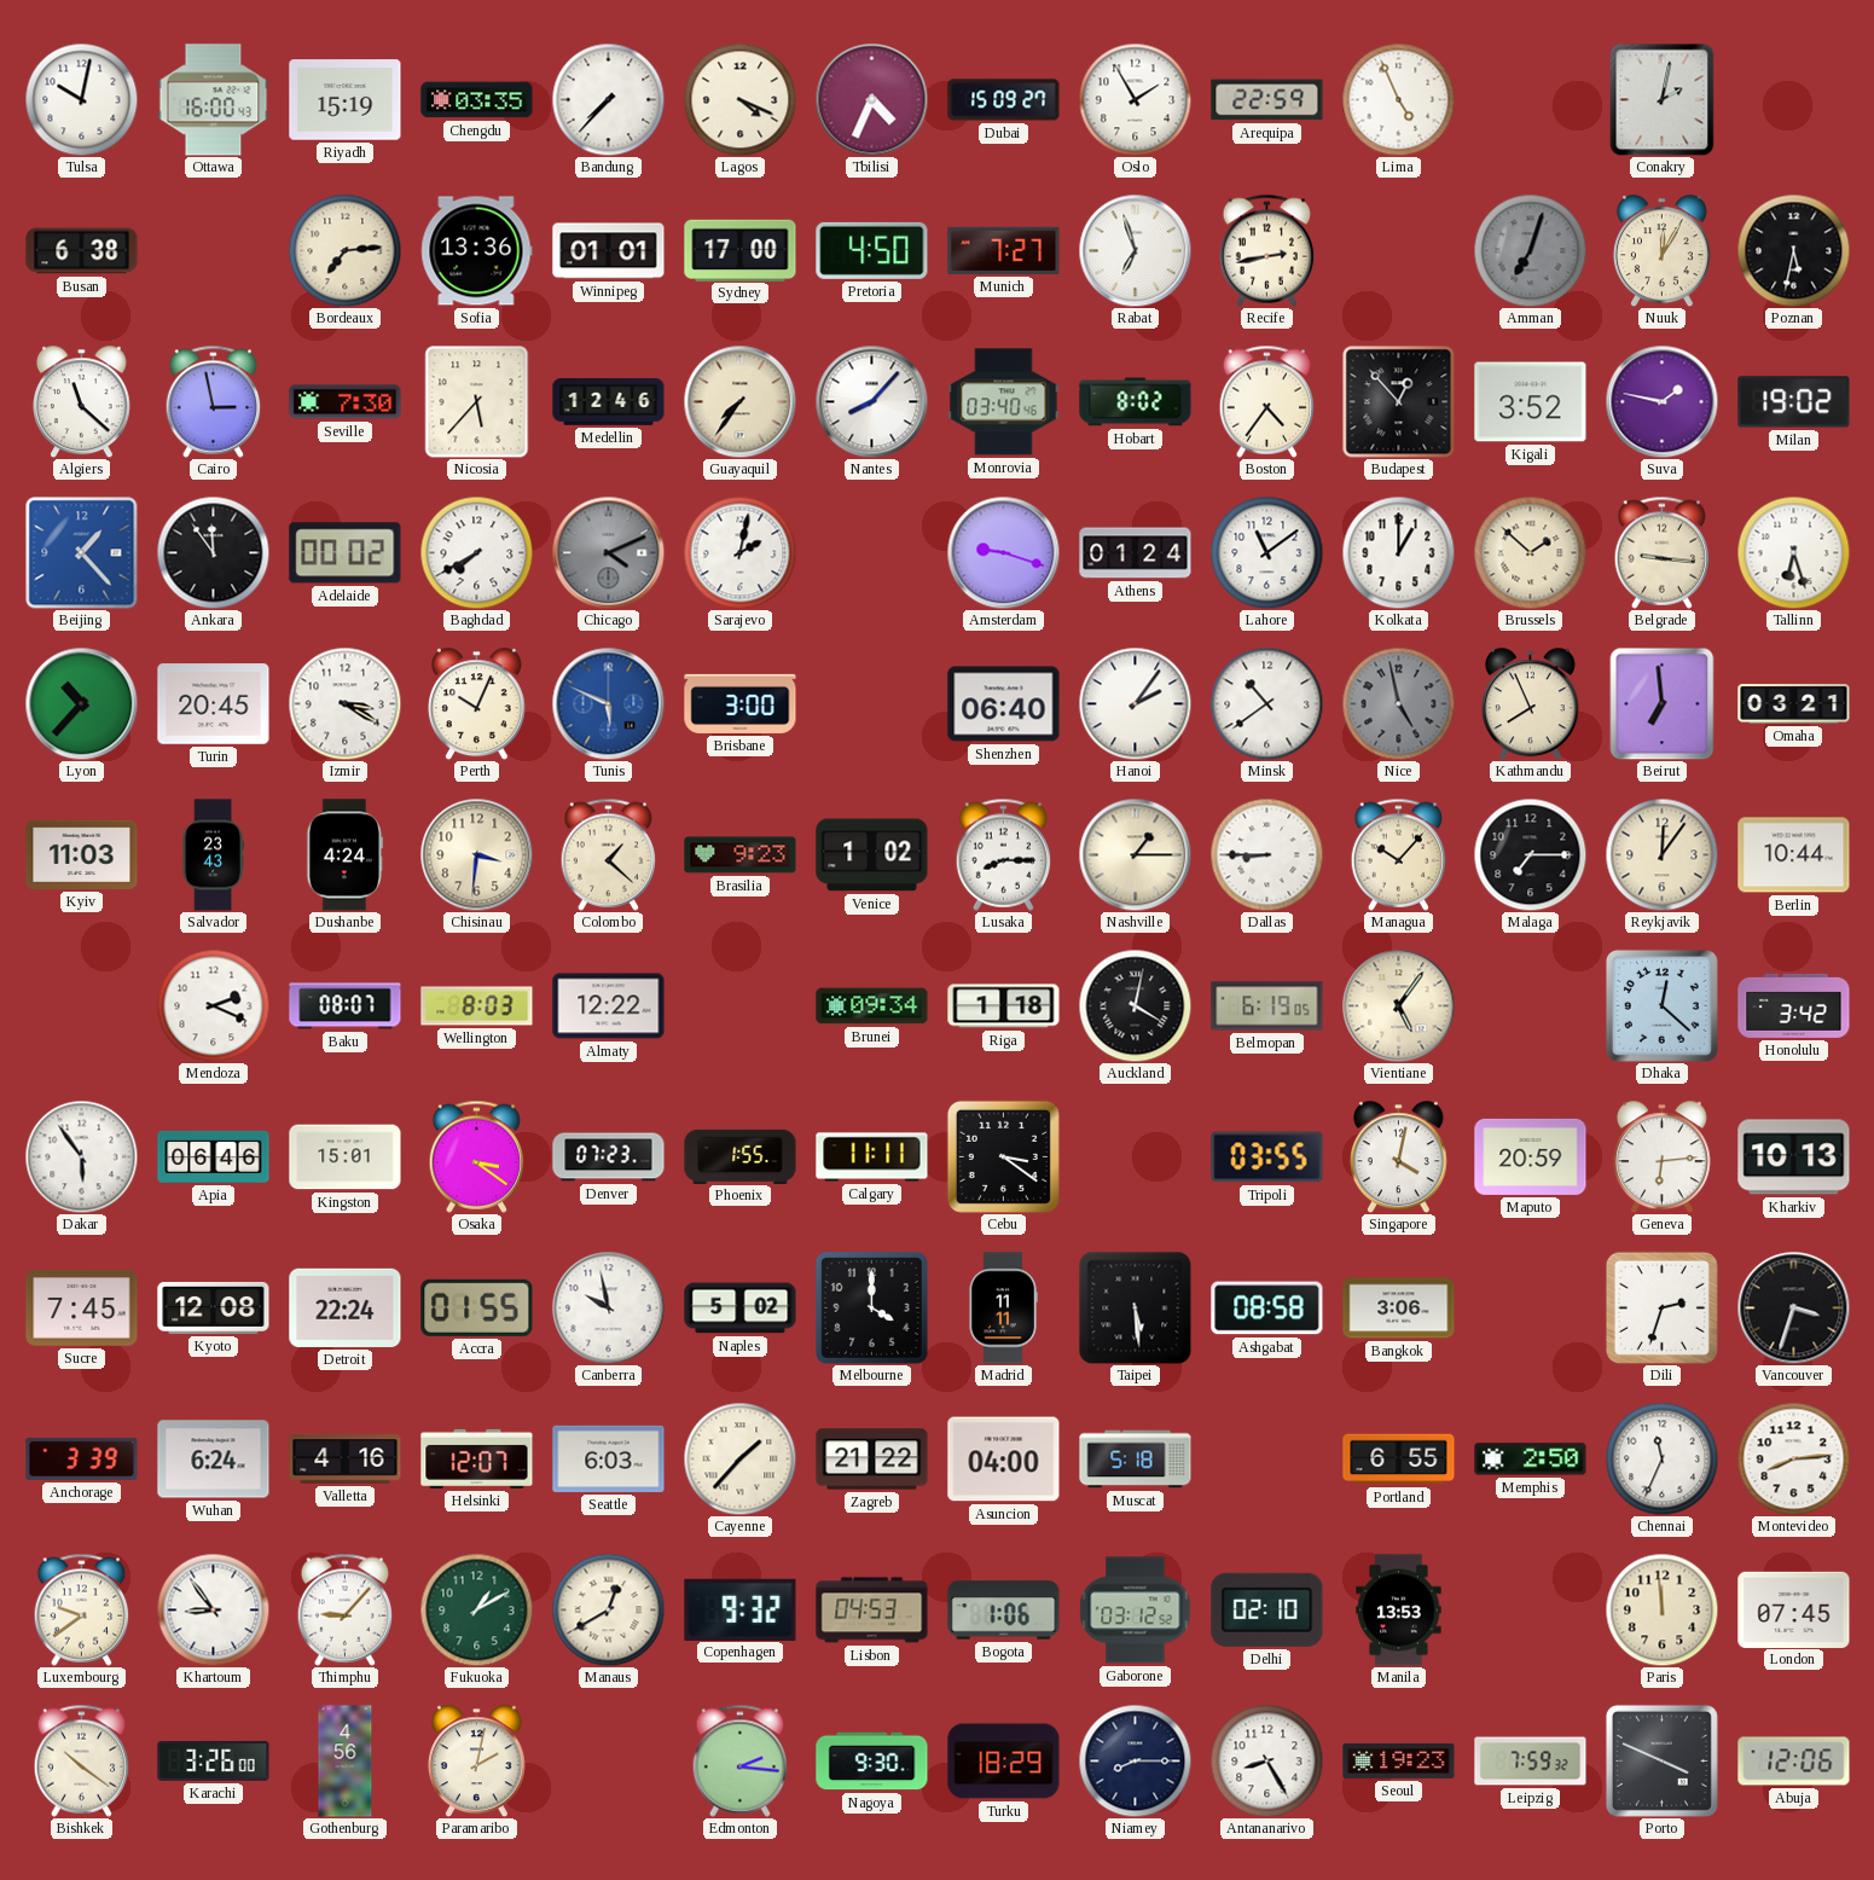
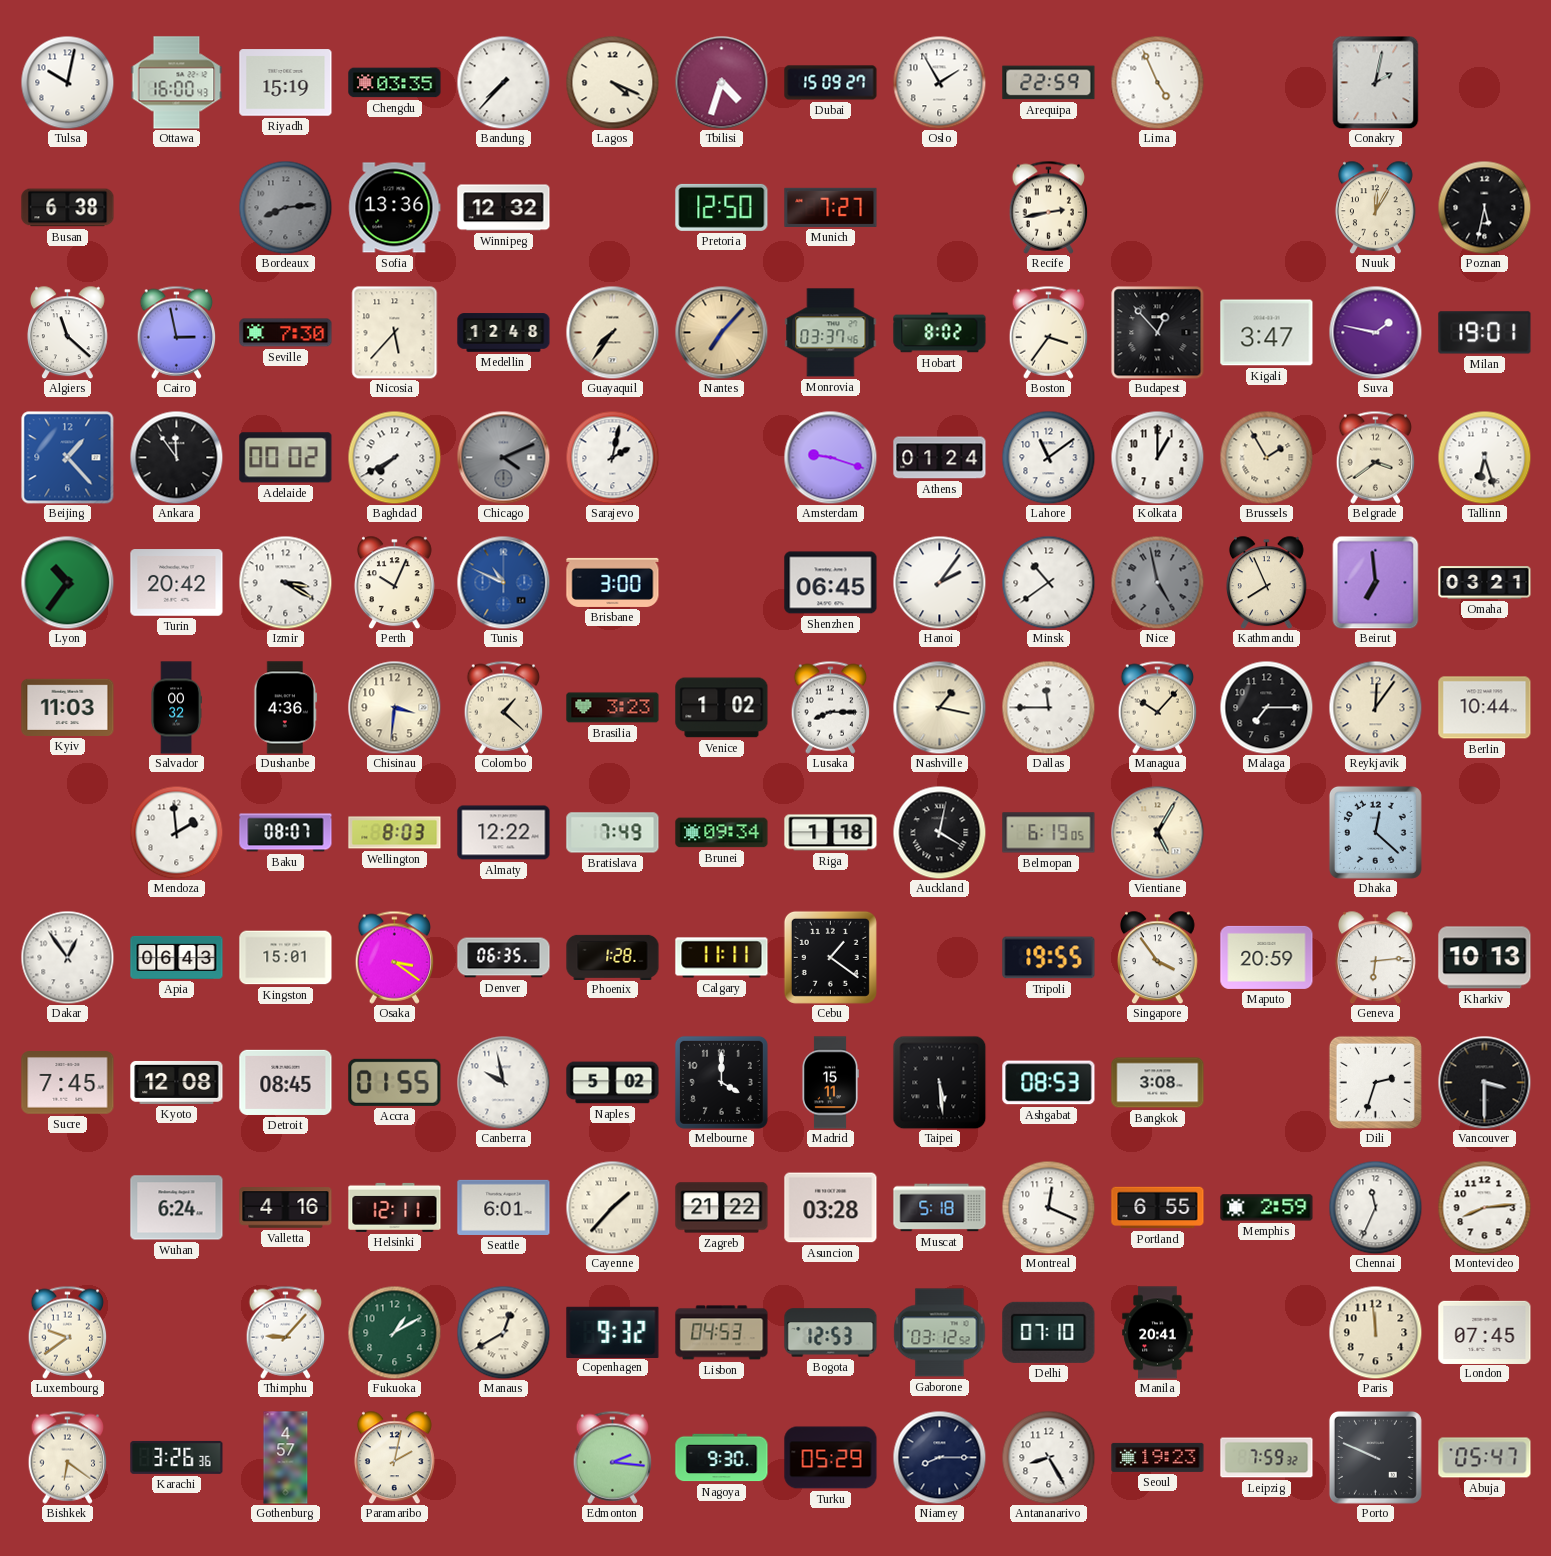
Tbilisi: 4:34 -> 4:33
Bordeaux: 7:14 -> 8:14
Bordeaux dial: cream -> grey
Winnipeg: 01:01 -> 12:32
Sydney: 17:00 -> none
Pretoria: 4:50 -> 12:50
Rabat: 6:57 -> none
Amman: 7:03 -> none
Medellin: 12:46 -> 12:48
Nantes: 8:07 -> 7:07
Nantes dial: white -> champagne
Monrovia: 03:40 -> 03:37
Boston: 4:36 -> 3:36
Kigali: 3:52 -> 3:47
Milan: 19:02 -> 19:01
Brussels: 1:52 -> 1:55
Belgrade: 9:16 -> 3:39
Lyon: 10:37 -> 10:36
Turin: 20:45 -> 20:42
Tunis: 5:49 -> 10:49
Shenzhen: 06:40 -> 06:45
Salvador: 23:43 -> 00:32
Dushanbe: 4:24 -> 4:36
Brasilia: 9:23 -> 3:23
Nashville: 1:15 -> 1:17
Dallas: 8:45 -> 11:45
Mendoza: 2:19 -> 1:59
Bratislava: none -> 7:49
Vientiane: 5:06 -> 5:05
Honolulu: 3:42 -> none
Dakar: 5:54 -> 12:54
Apia: 06:46 -> 06:43
Denver: 07:23 -> 06:35
Phoenix: 1:55 -> 1:28
Cebu: 3:21 -> 1:21
Tripoli: 03:55 -> 19:55
Singapore: 4:02 -> 3:54
Detroit: 22:24 -> 08:45
Madrid: 11:11 -> 15:11
Ashgabat: 08:58 -> 08:53
Bangkok: 3:06 -> 3:08
Vancouver: 3:33 -> 3:30
Anchorage: 3:39 -> none
Helsinki: 12:07 -> 12:11
Seattle: 6:03 -> 6:01
Asuncion: 04:00 -> 03:28
Montreal: none -> 12:19
Memphis: 2:50 -> 2:59
Khartoum: 8:54 -> none
Bogota: 1:06 -> 12:53
Delhi: 02:10 -> 07:10
Manila: 13:53 -> 20:41
Bishkek: 10:21 -> 6:21
Karachi: 3:26:00 -> 3:26:36
Gothenburg: 4:56 -> 4:57
Turku: 18:29 -> 05:29
Porto: 3:49 -> 9:49
Abuja: 12:06 -> 05:47
